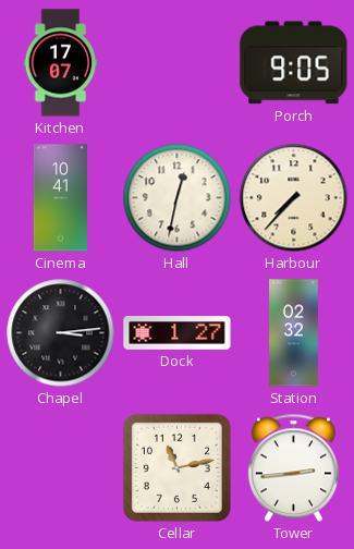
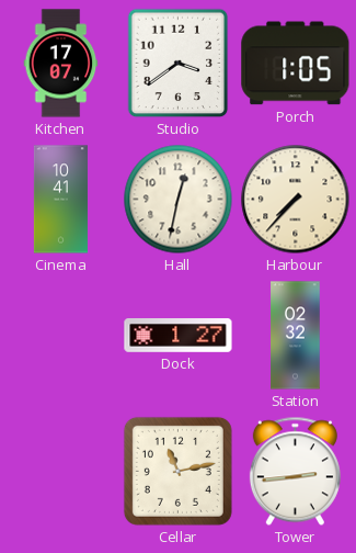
Studio: none -> 3:39
Porch: 9:05 -> 1:05
Chapel: 3:14 -> none
